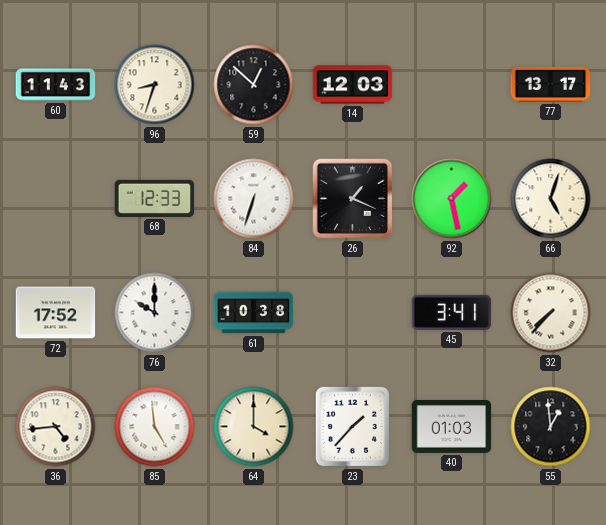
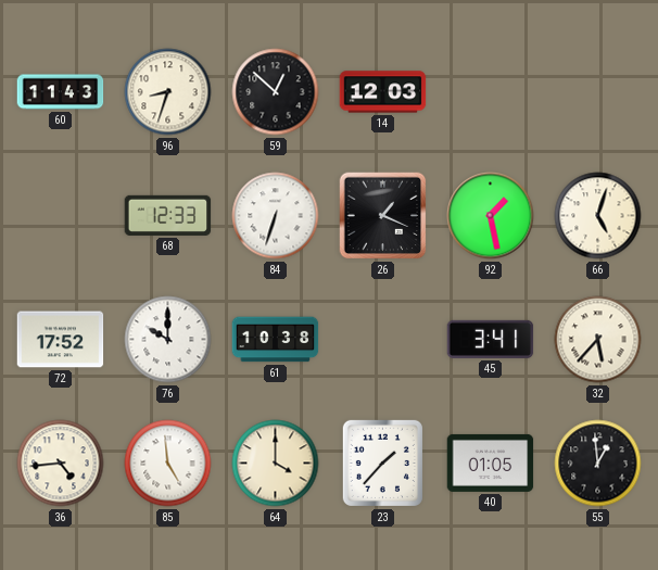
77: 13:17 -> none
32: 7:37 -> 5:37
40: 01:03 -> 01:05
